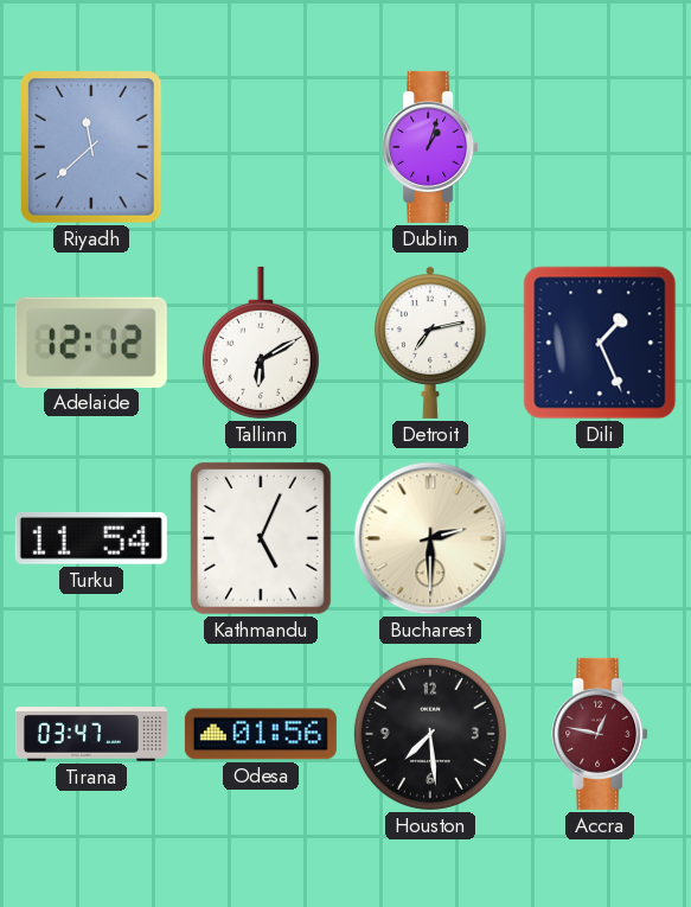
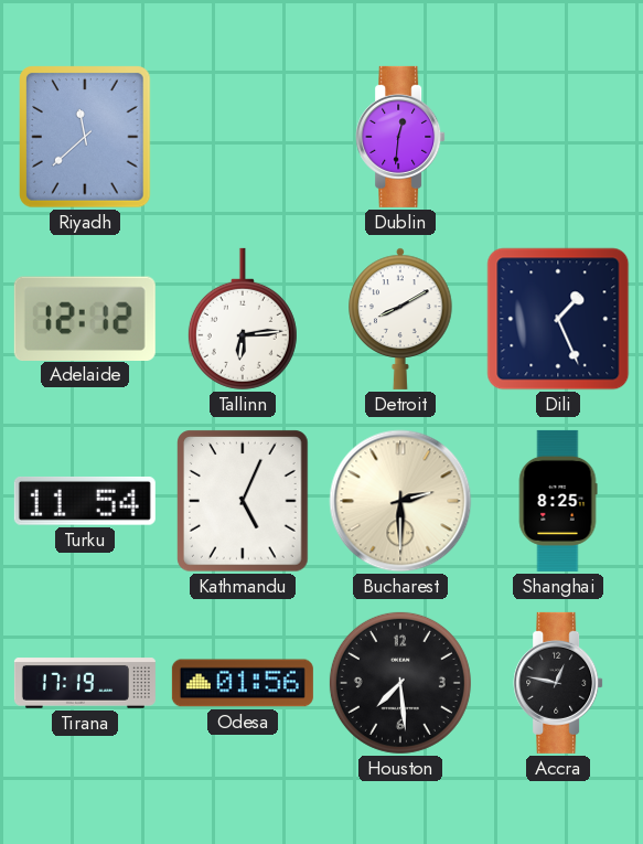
Dublin: 1:03 -> 12:31
Tallinn: 6:10 -> 6:14
Detroit: 7:13 -> 8:10
Shanghai: none -> 8:25
Tirana: 03:47 -> 17:19
Accra dial: burgundy -> black
